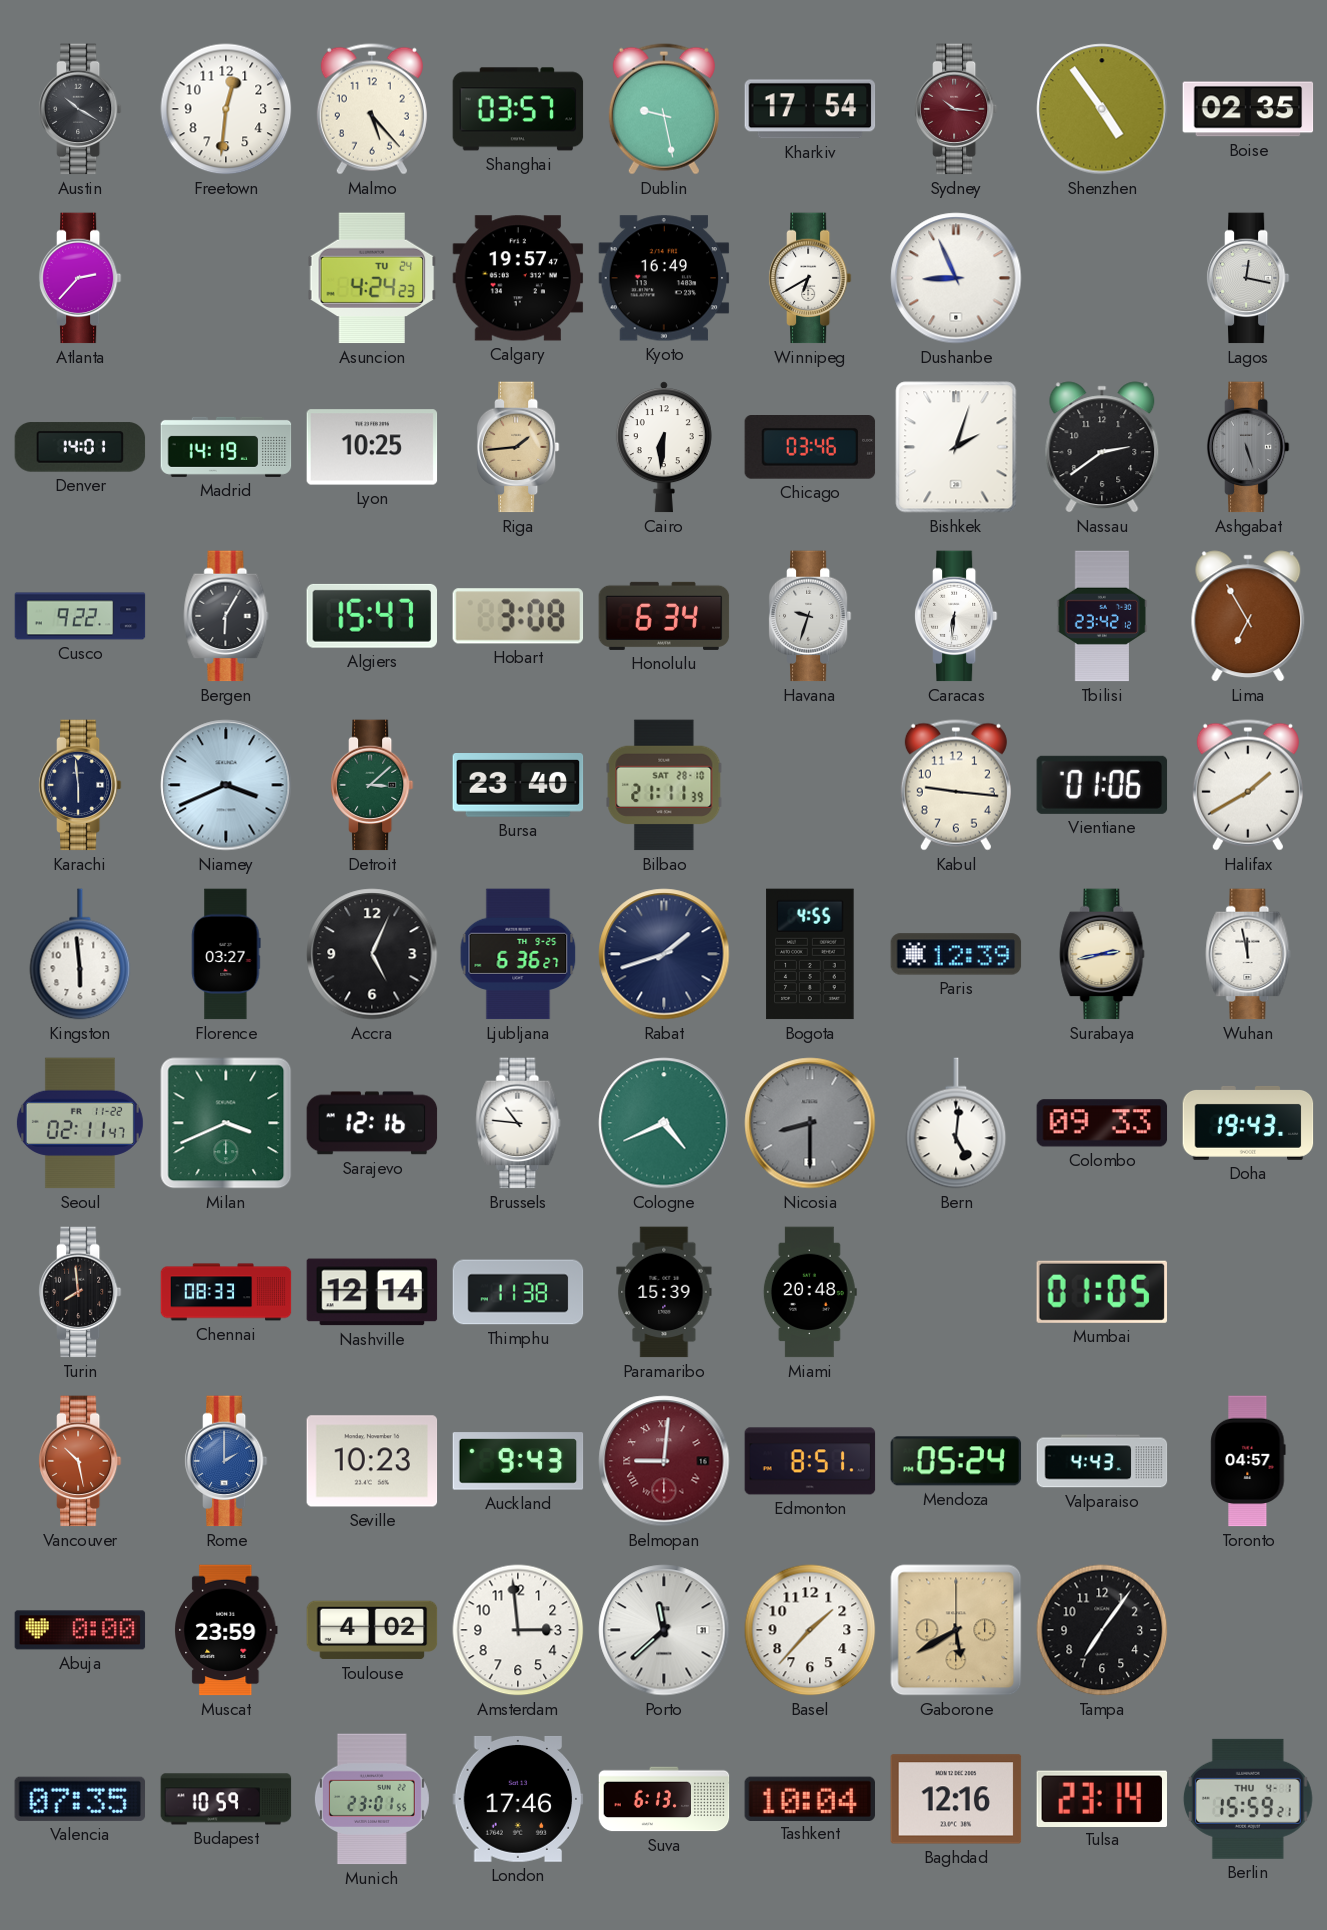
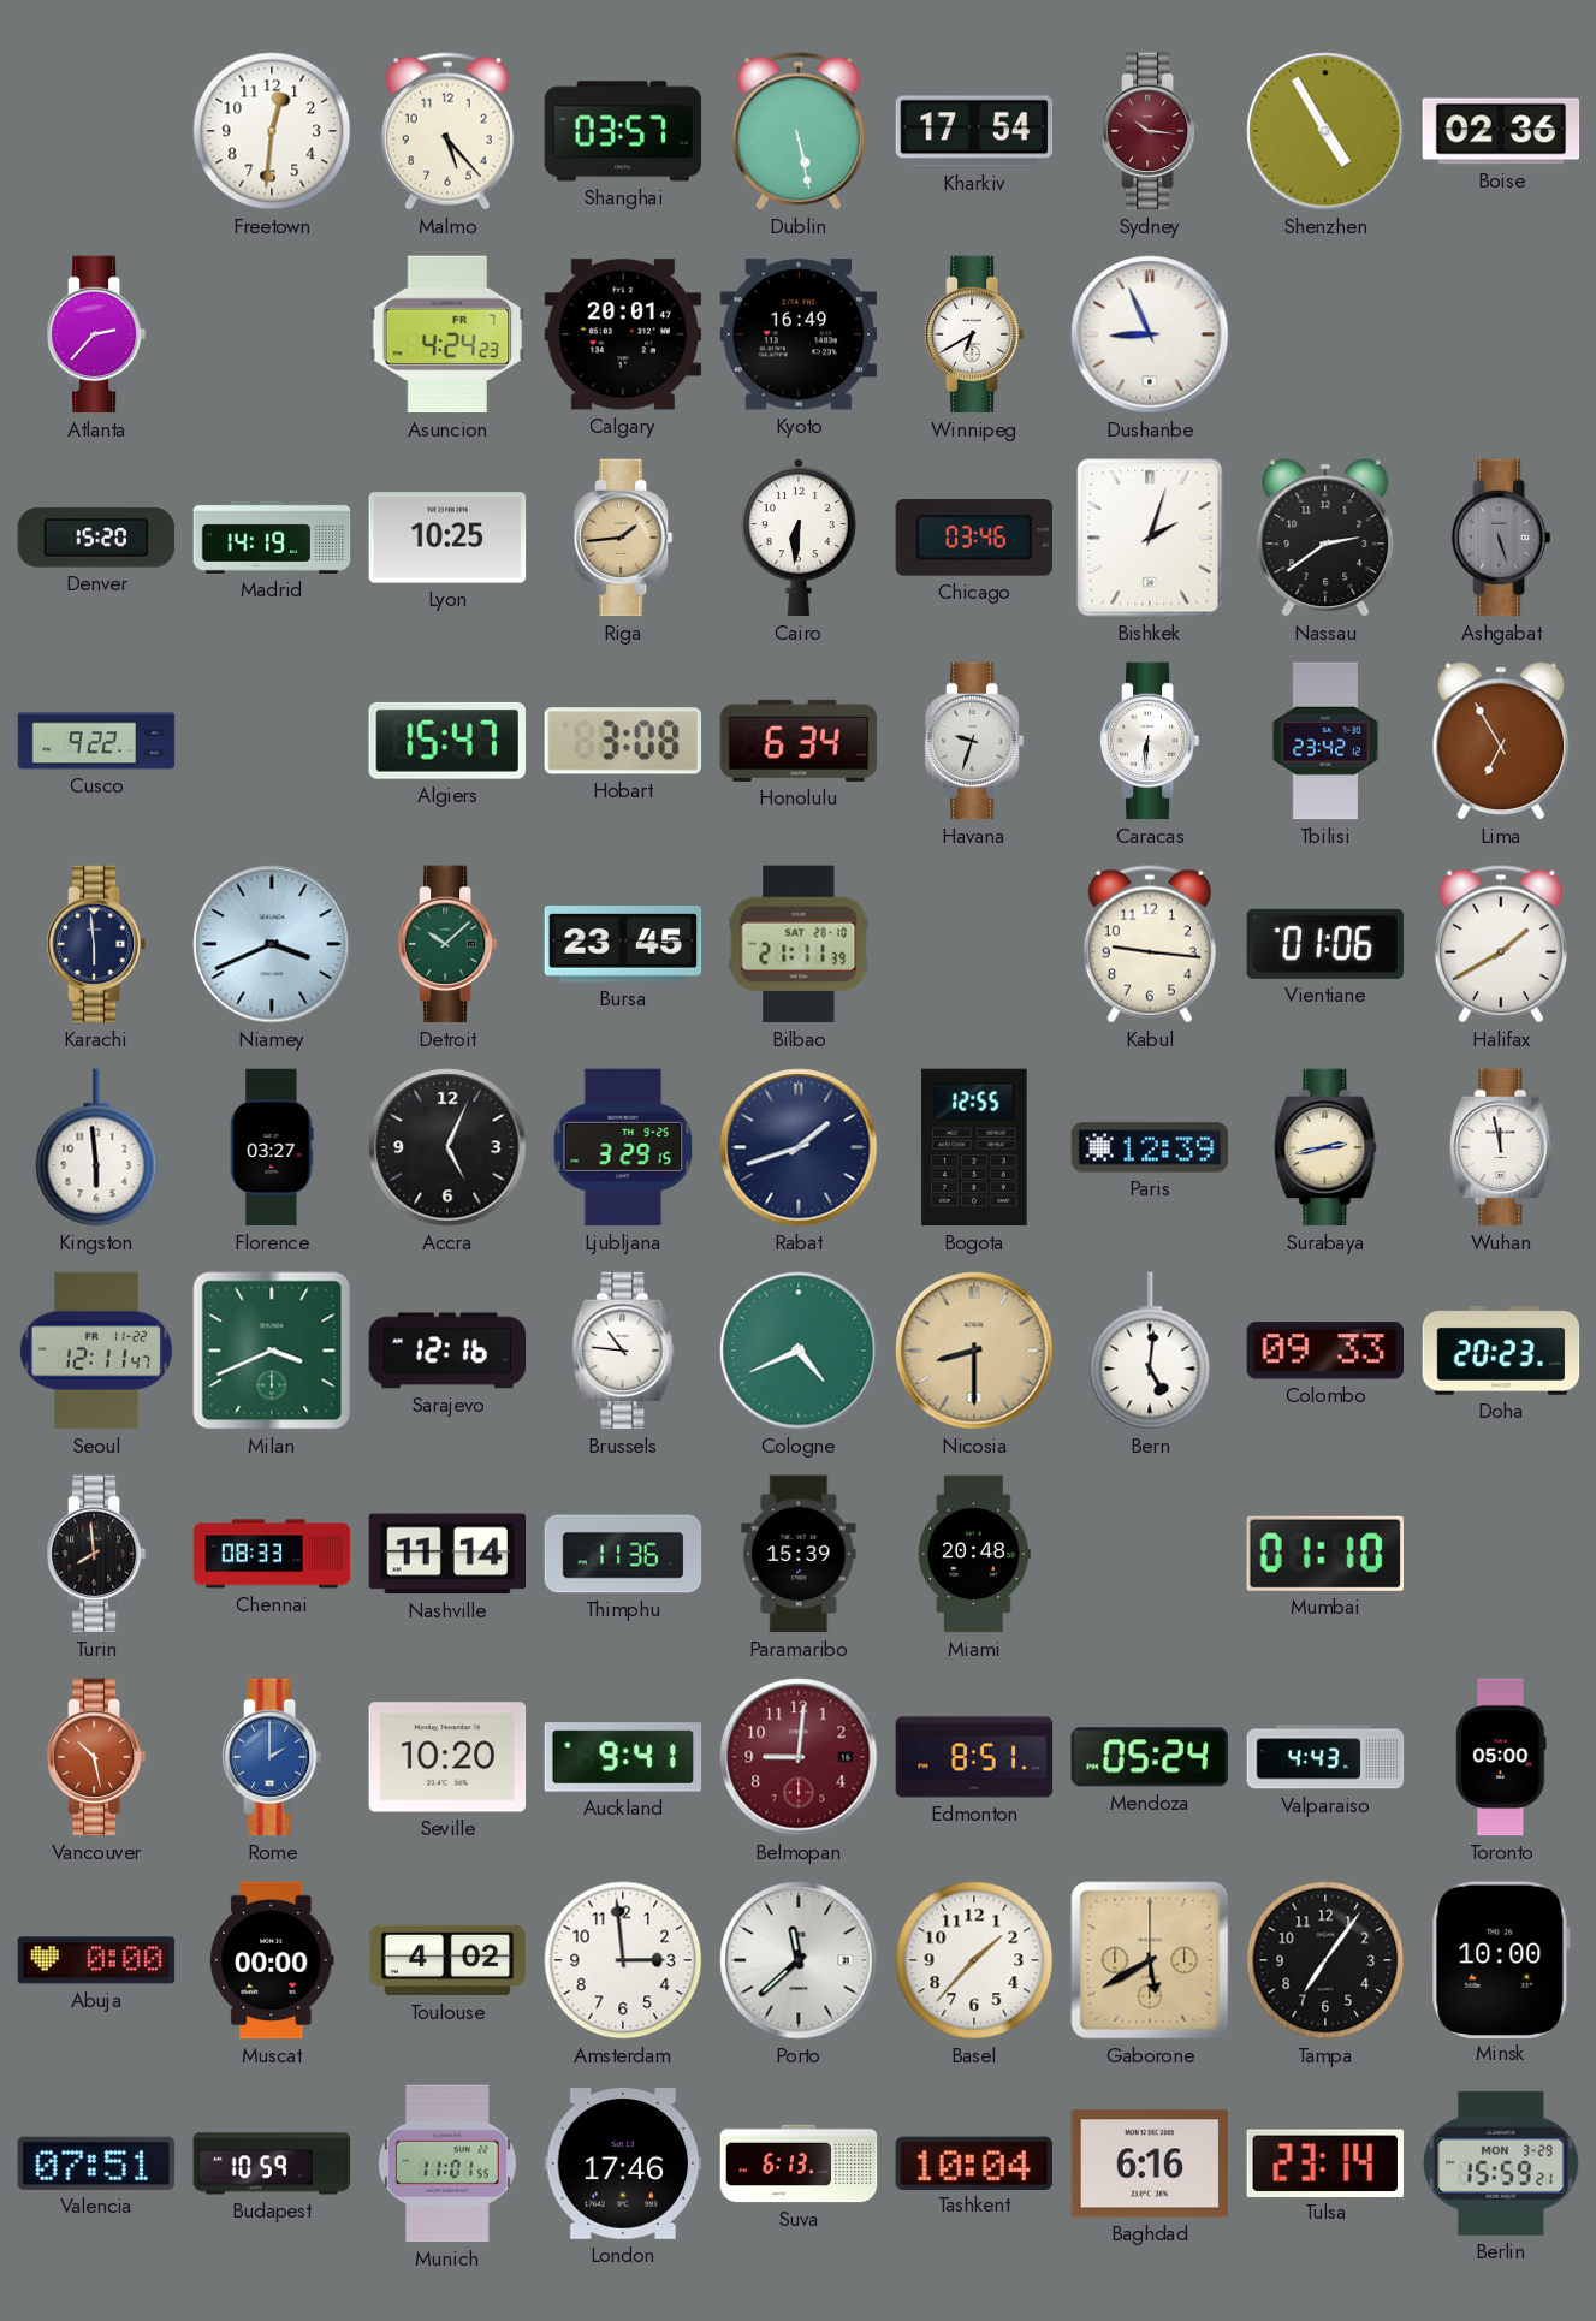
Austin: 10:20 -> none
Dublin: 9:28 -> 5:28
Shenzhen: 4:54 -> 4:55
Boise: 02:35 -> 02:36
Asuncion date: TU 24 -> FR 7
Calgary: 19:57 -> 20:01
Lagos: 12:17 -> none
Denver: 14:01 -> 15:20
Bergen: 6:05 -> none
Detroit: 3:08 -> 10:08
Bursa: 23:40 -> 23:45
Ljubljana: 6:36 -> 3:29
Bogota: 4:55 -> 12:55
Seoul: 02:11 -> 12:11
Nicosia dial: grey -> champagne
Doha: 19:43 -> 20:23
Nashville: 12:14 -> 11:14
Thimphu: 11:38 -> 11:36
Mumbai: 01:05 -> 01:10
Seville: 10:23 -> 10:20
Auckland: 9:43 -> 9:41
Belmopan numerals: Roman -> Arabic
Toronto: 04:57 -> 05:00
Muscat: 23:59 -> 00:00
Minsk: none -> 10:00
Valencia: 07:35 -> 07:51
Munich: 23:01 -> 11:01
Baghdad: 12:16 -> 6:16
Berlin date: THU 4-1 -> MON 3-29
